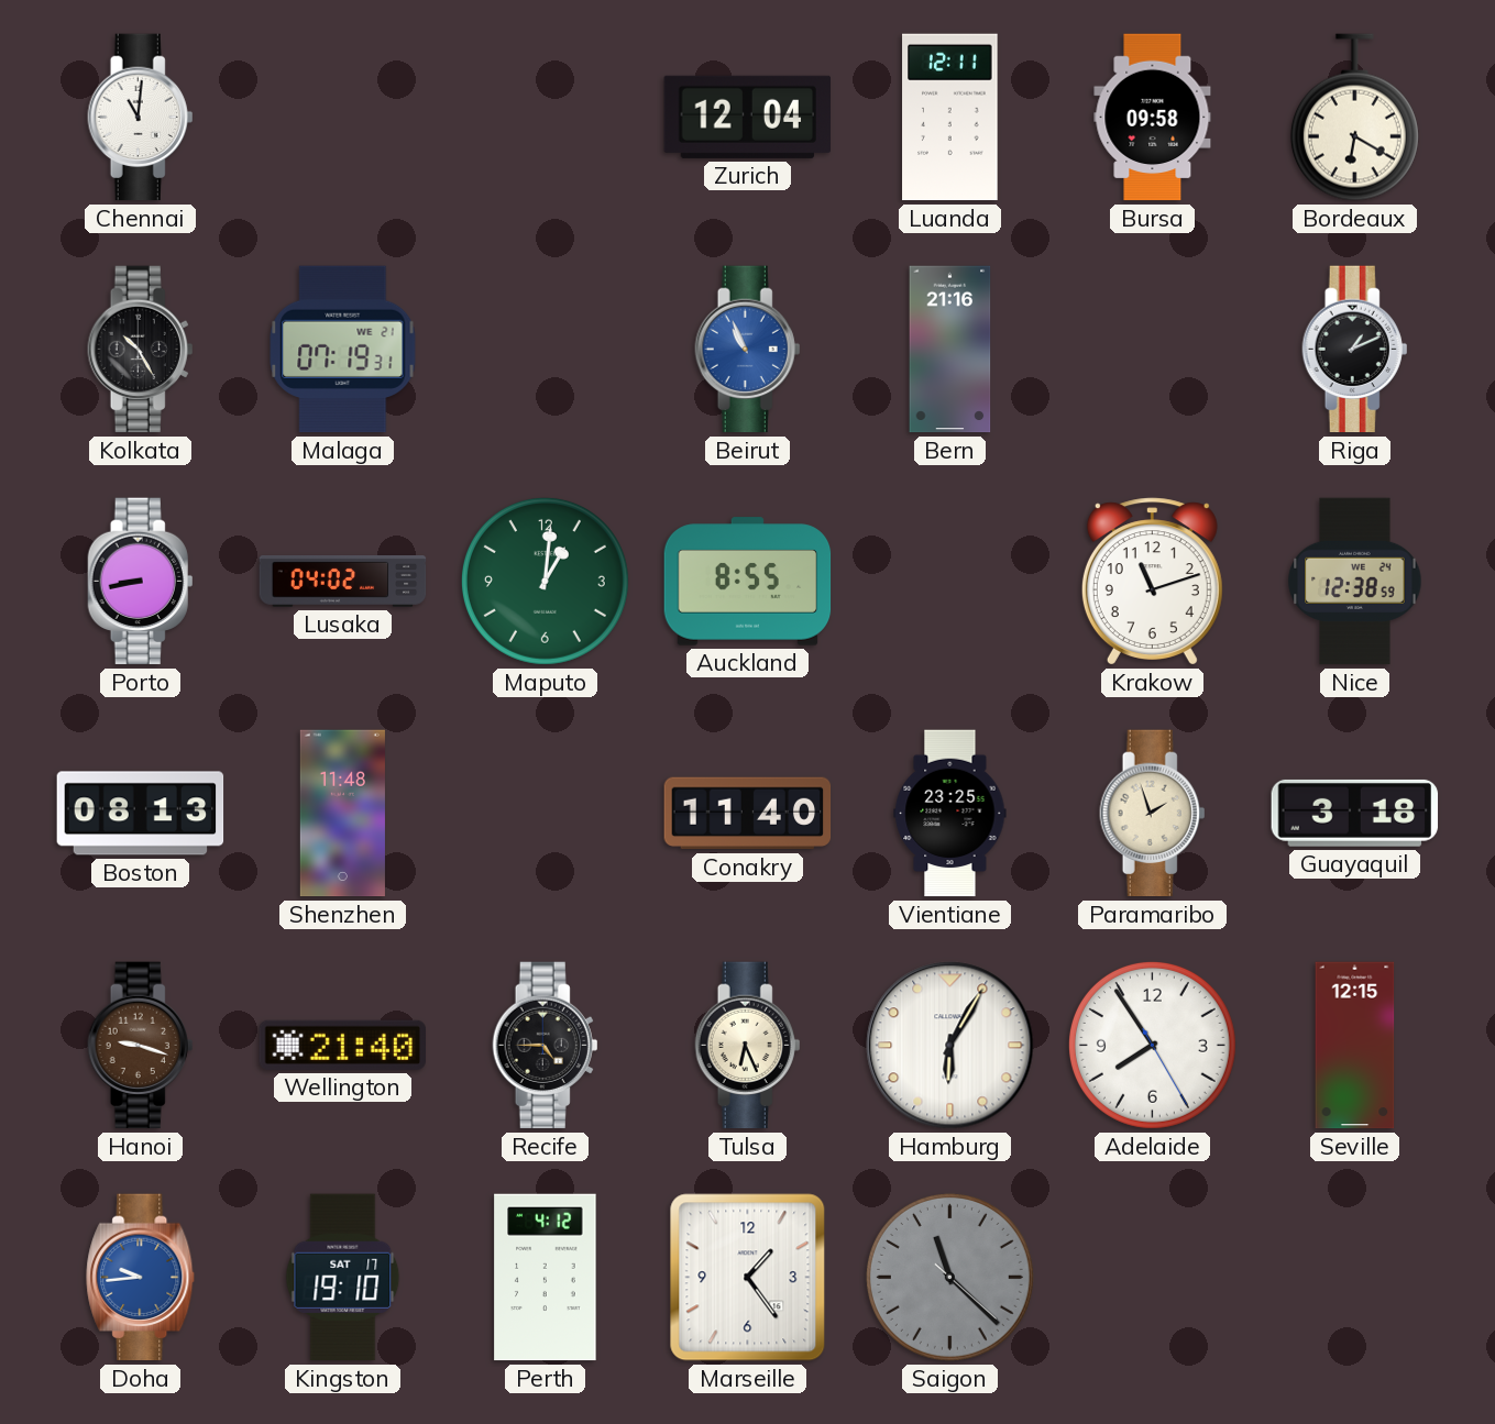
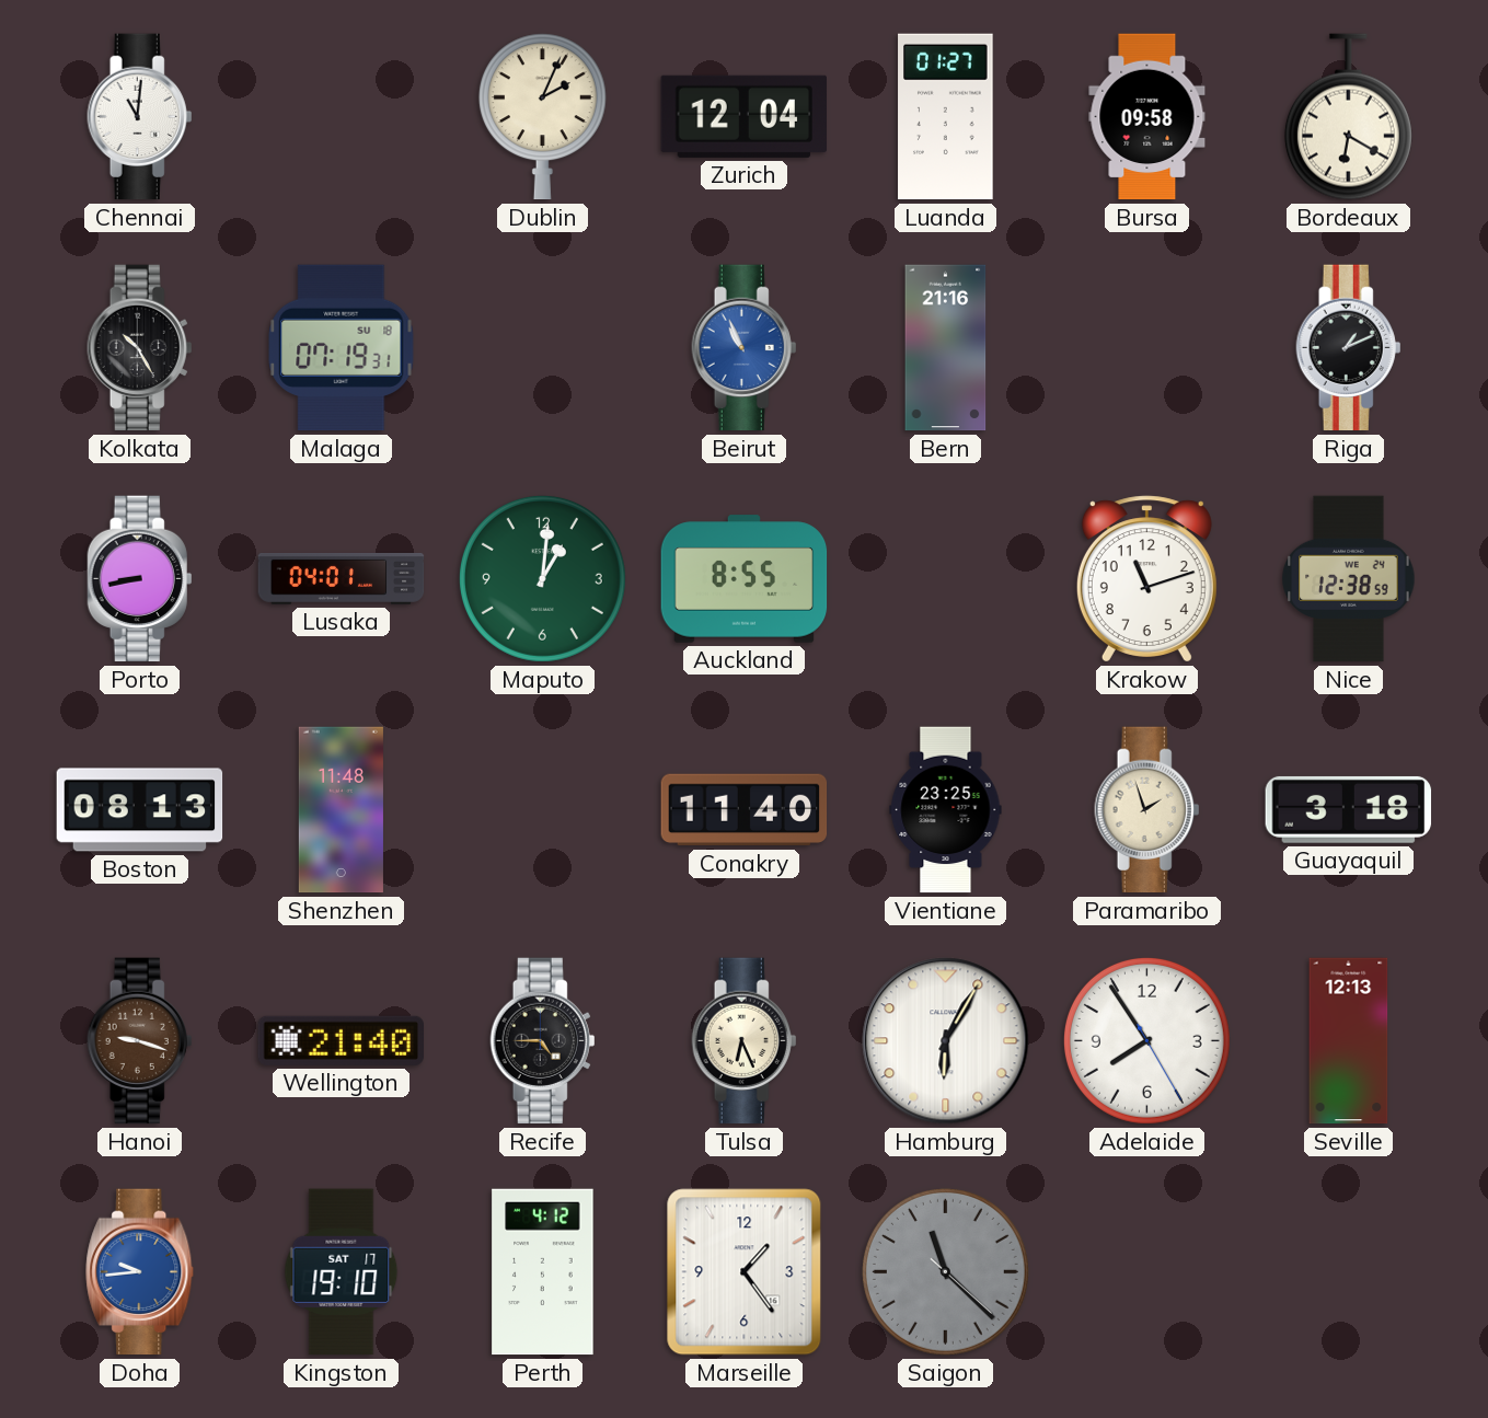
Dublin: none -> 2:04
Luanda: 12:11 -> 01:27
Malaga date: WE 21 -> SU 18
Lusaka: 04:02 -> 04:01
Seville: 12:15 -> 12:13
